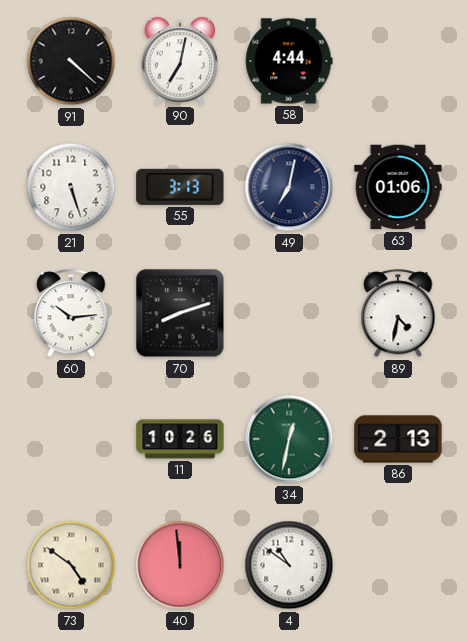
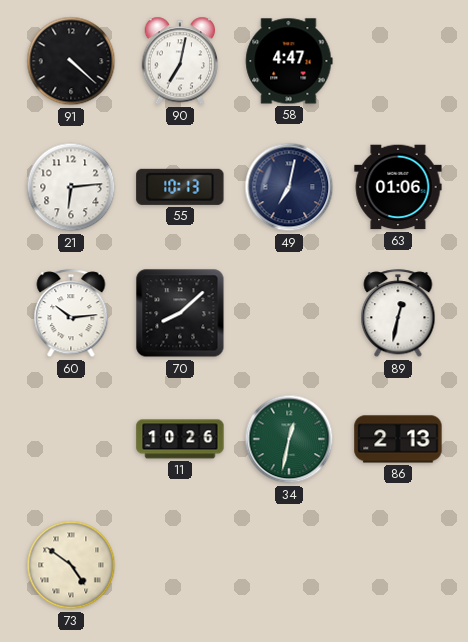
58: 4:44 -> 4:47
21: 5:27 -> 6:14
55: 3:13 -> 10:13
70: 8:12 -> 8:08
89: 4:32 -> 12:32
40: 11:59 -> none
4: 10:51 -> none
